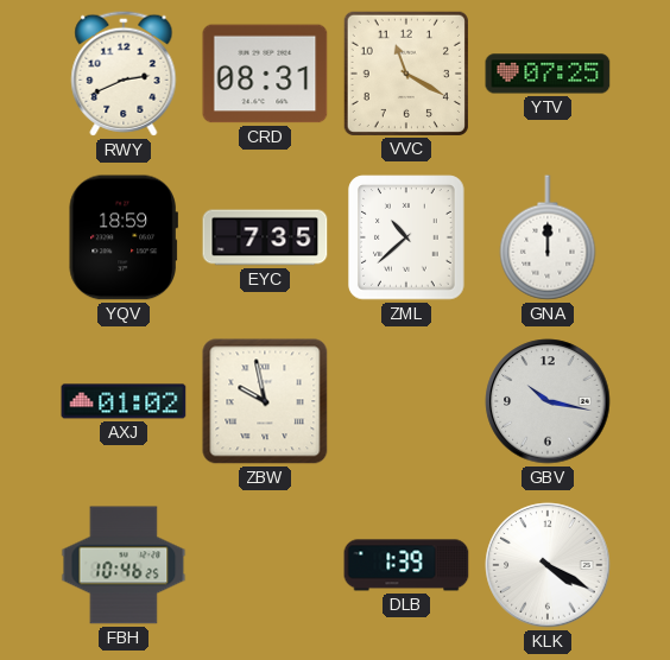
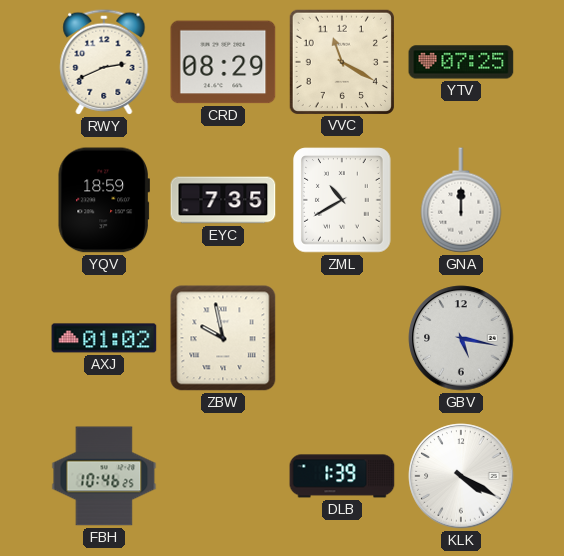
CRD: 08:31 -> 08:29
ZML: 10:38 -> 10:40
GBV: 10:17 -> 5:17
